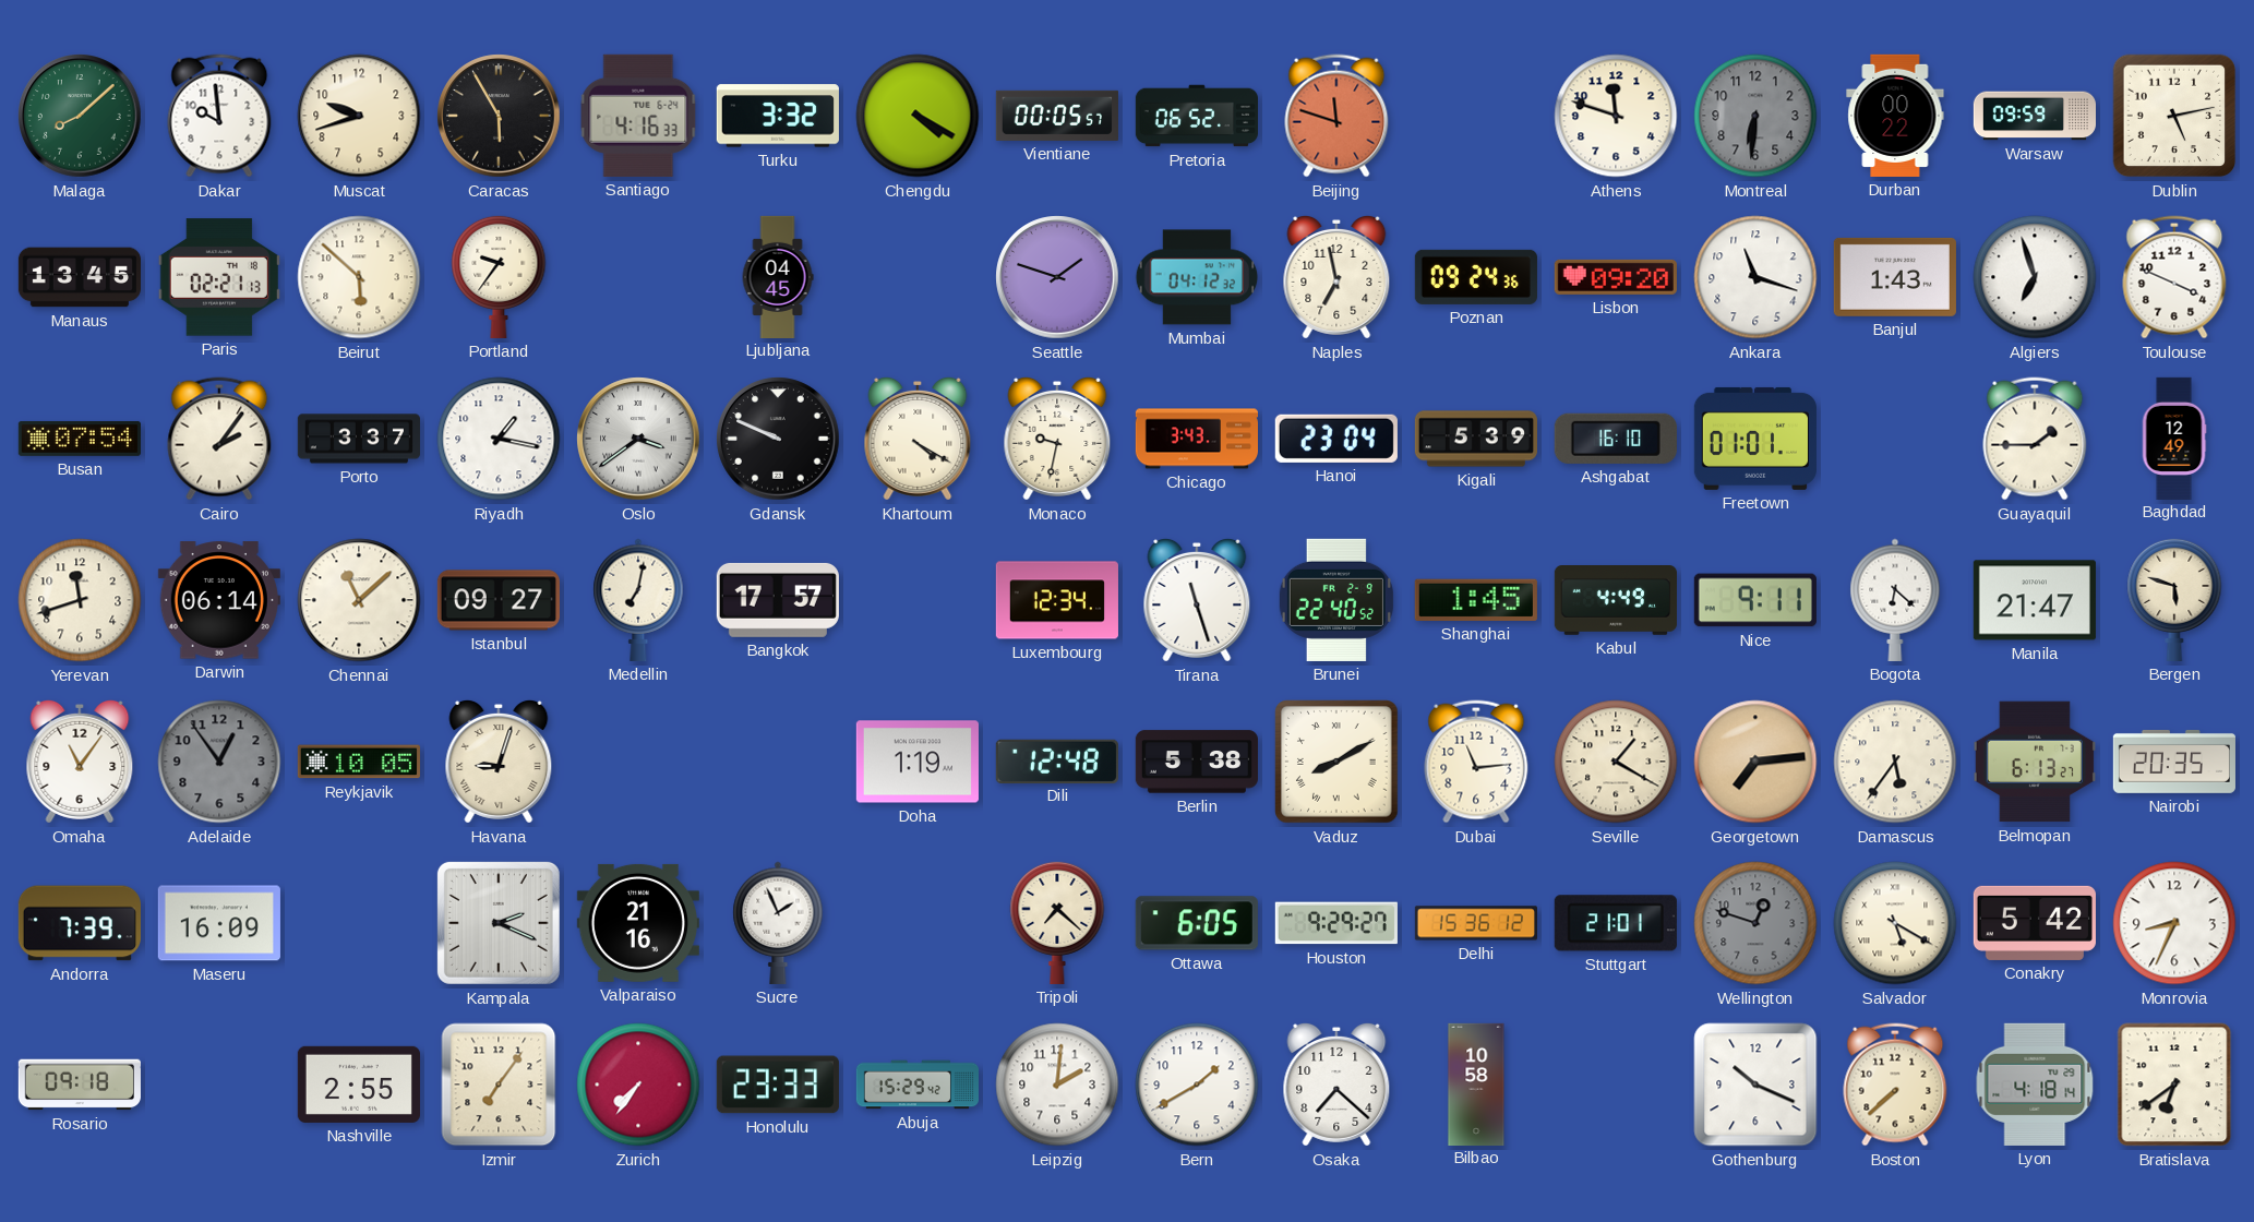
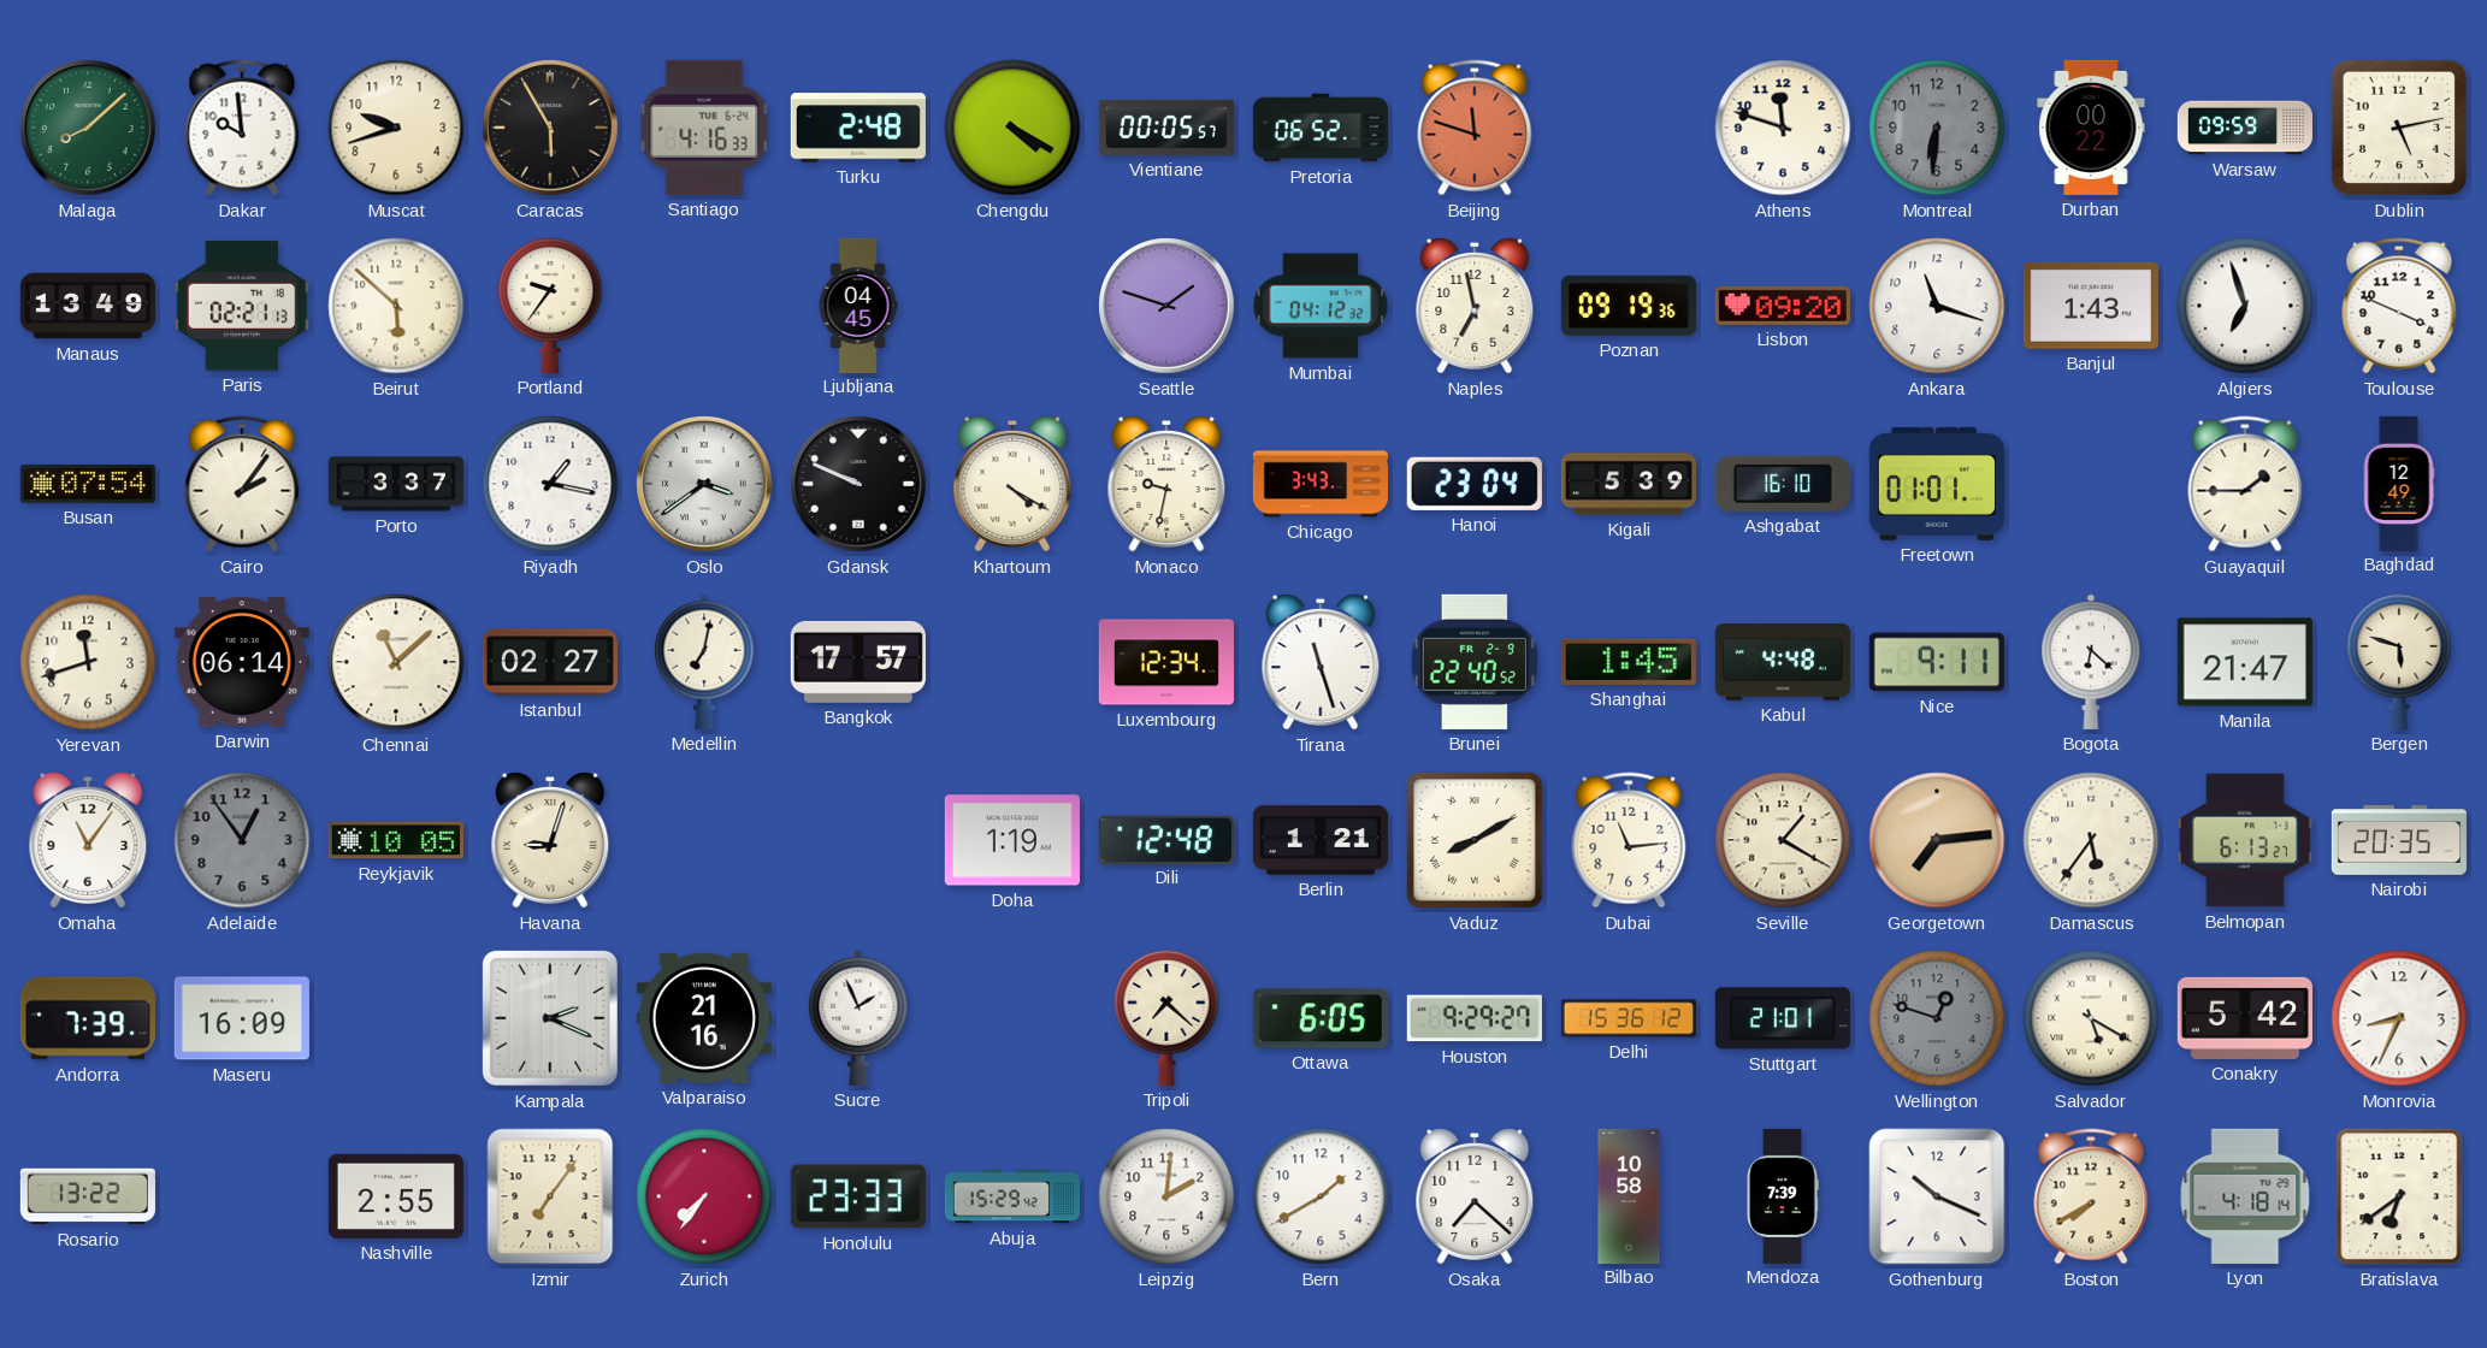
Turku: 3:32 -> 2:48
Manaus: 13:45 -> 13:49
Poznan: 09:24 -> 09:19
Istanbul: 09:27 -> 02:27
Kabul: 4:49 -> 4:48
Berlin: 5:38 -> 1:21
Rosario: 09:18 -> 13:22
Mendoza: none -> 7:39
Boston: 7:38 -> 7:40
